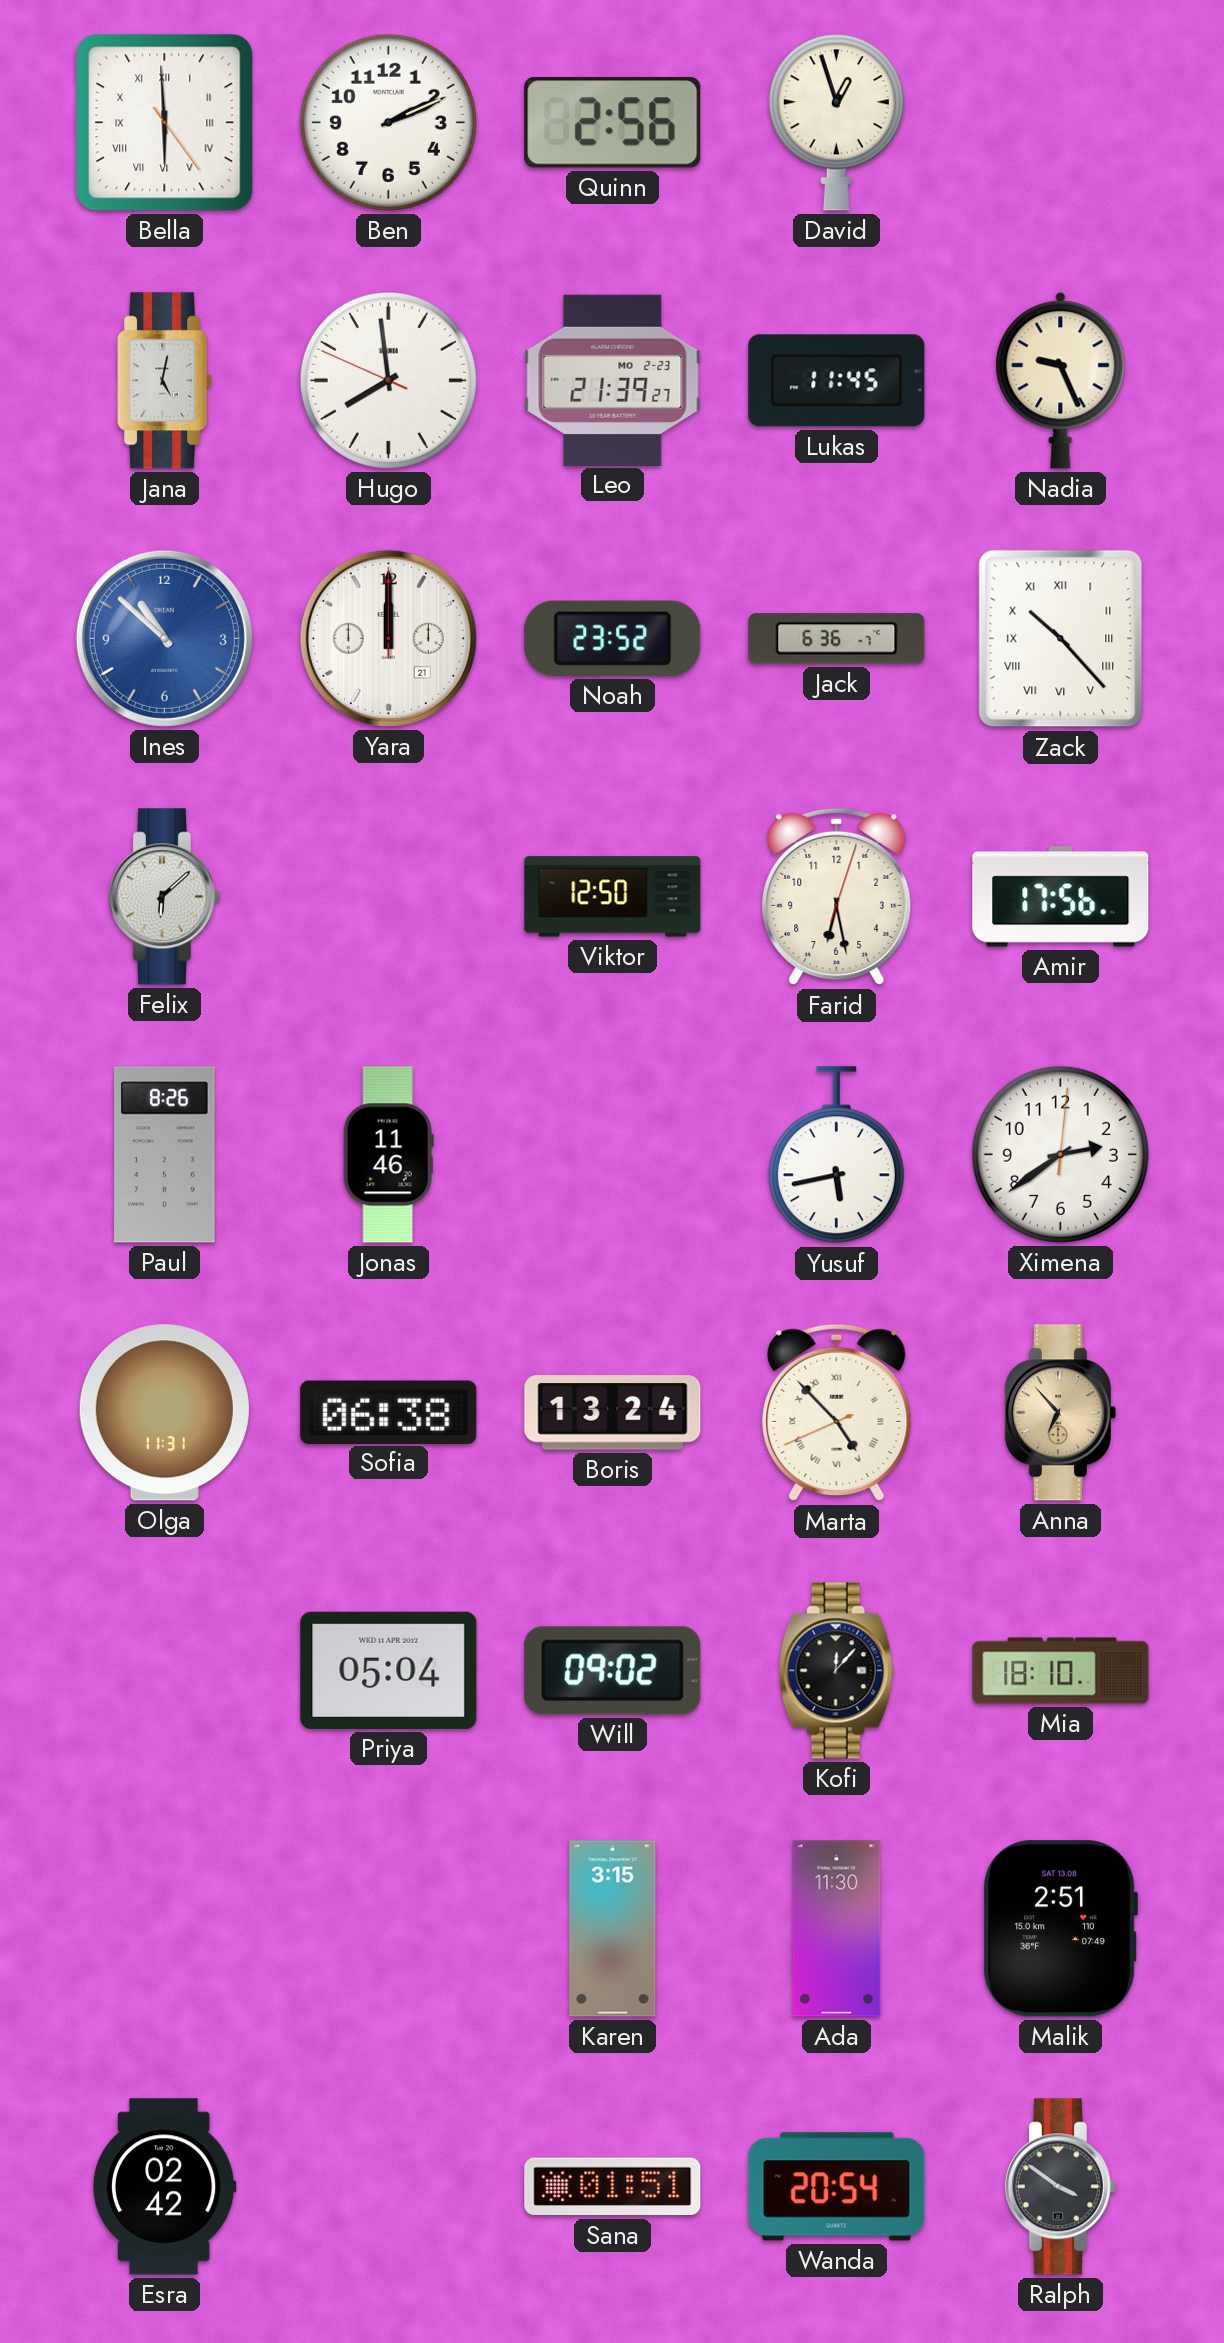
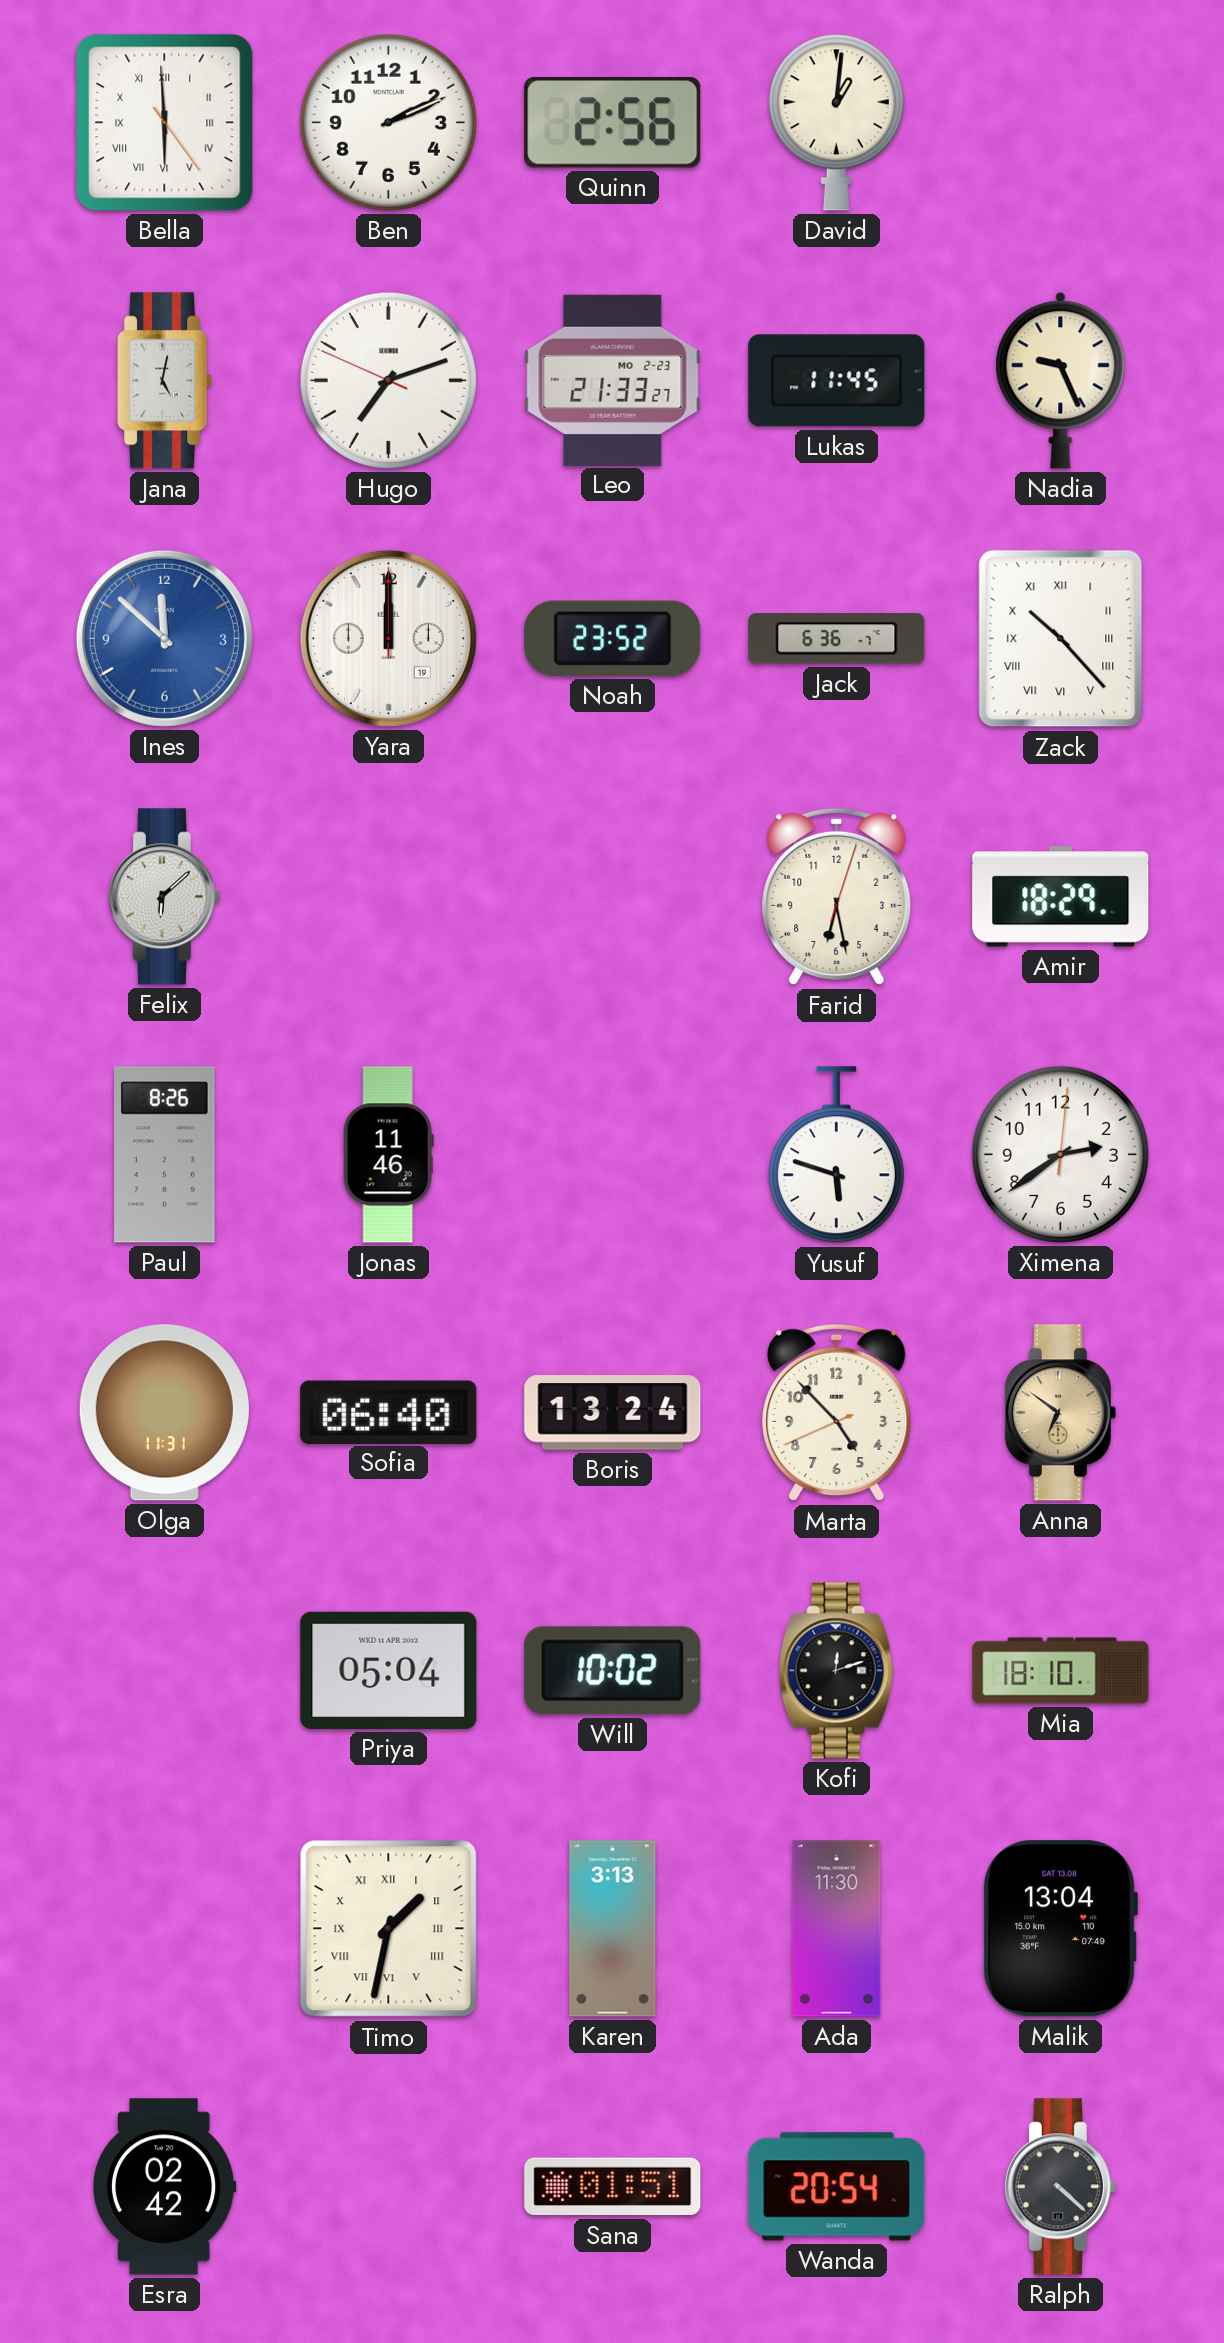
David: 12:57 -> 1:01
Hugo: 7:58 -> 7:11
Leo: 21:39 -> 21:33
Ines: 10:52 -> 11:52
Yara date: 21 -> 19
Viktor: 12:50 -> none
Amir: 17:56 -> 18:29
Yusuf: 5:43 -> 5:48
Sofia: 06:38 -> 06:40
Marta numerals: Roman -> Arabic
Anna: 6:53 -> 6:51
Will: 09:02 -> 10:02
Kofi: 12:07 -> 12:12
Timo: none -> 1:32
Karen: 3:15 -> 3:13
Malik: 2:51 -> 13:04
Ralph: 3:51 -> 4:22
